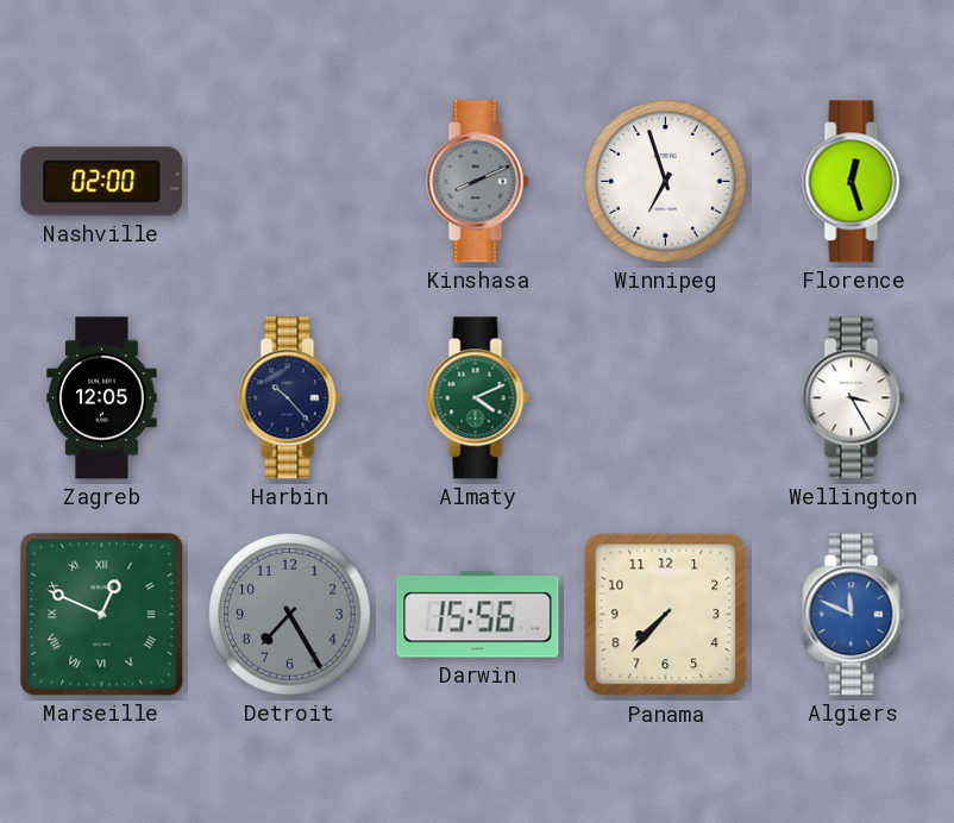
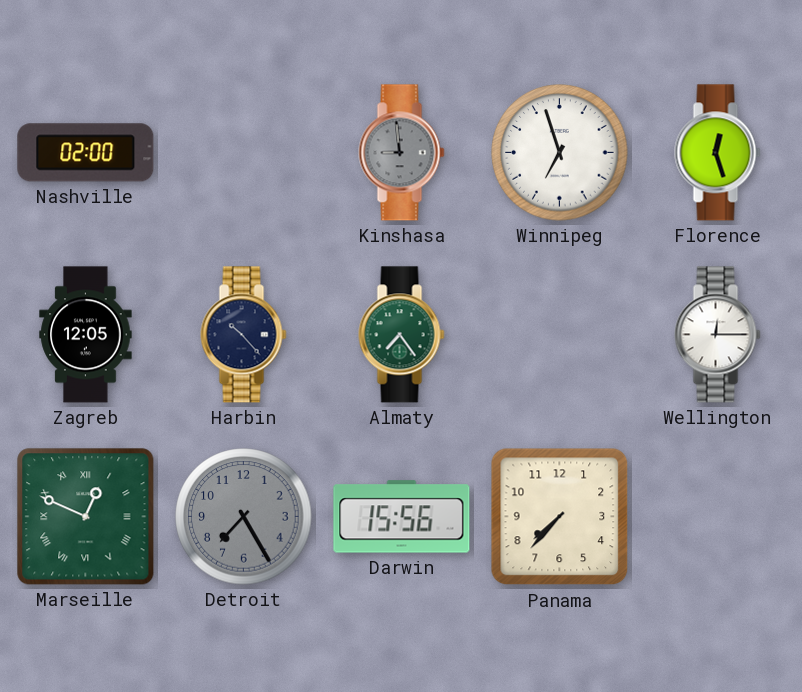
Kinshasa: 8:11 -> 8:59
Almaty: 4:11 -> 7:24
Wellington: 3:25 -> 12:15
Algiers: 11:49 -> none
